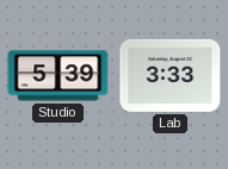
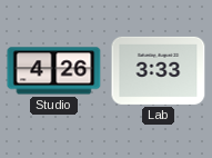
Studio: 5:39 -> 4:26
